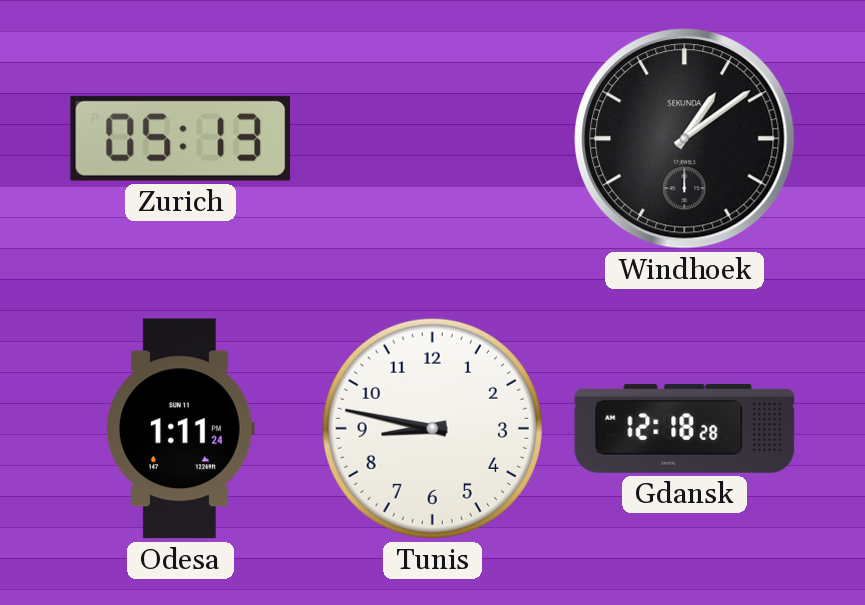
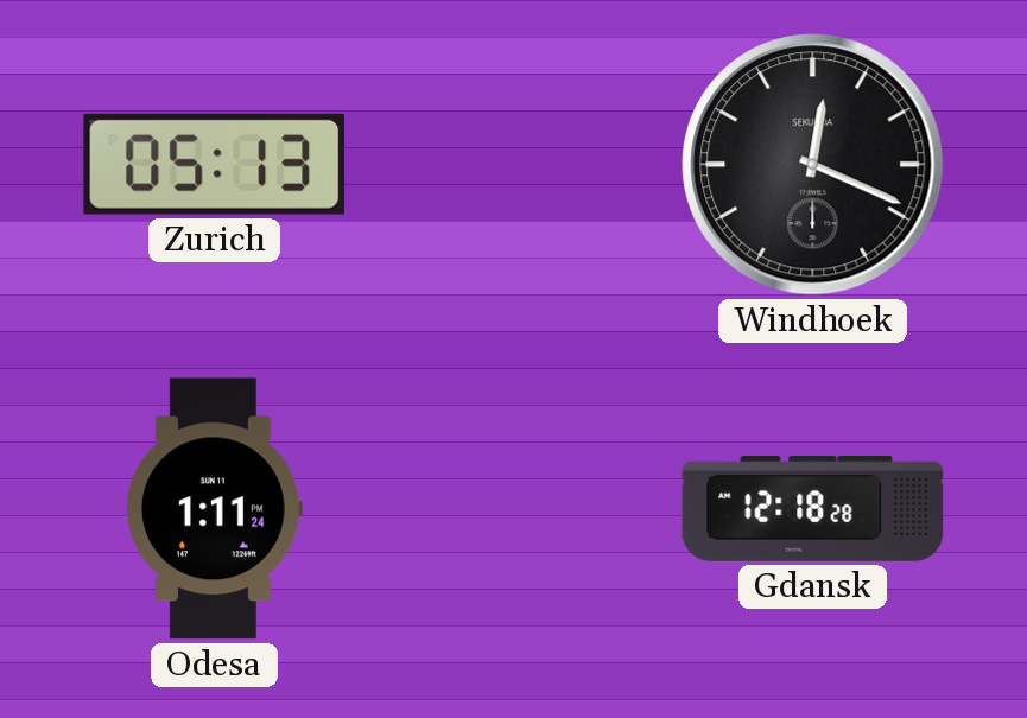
Windhoek: 1:09 -> 12:19
Tunis: 8:47 -> none
